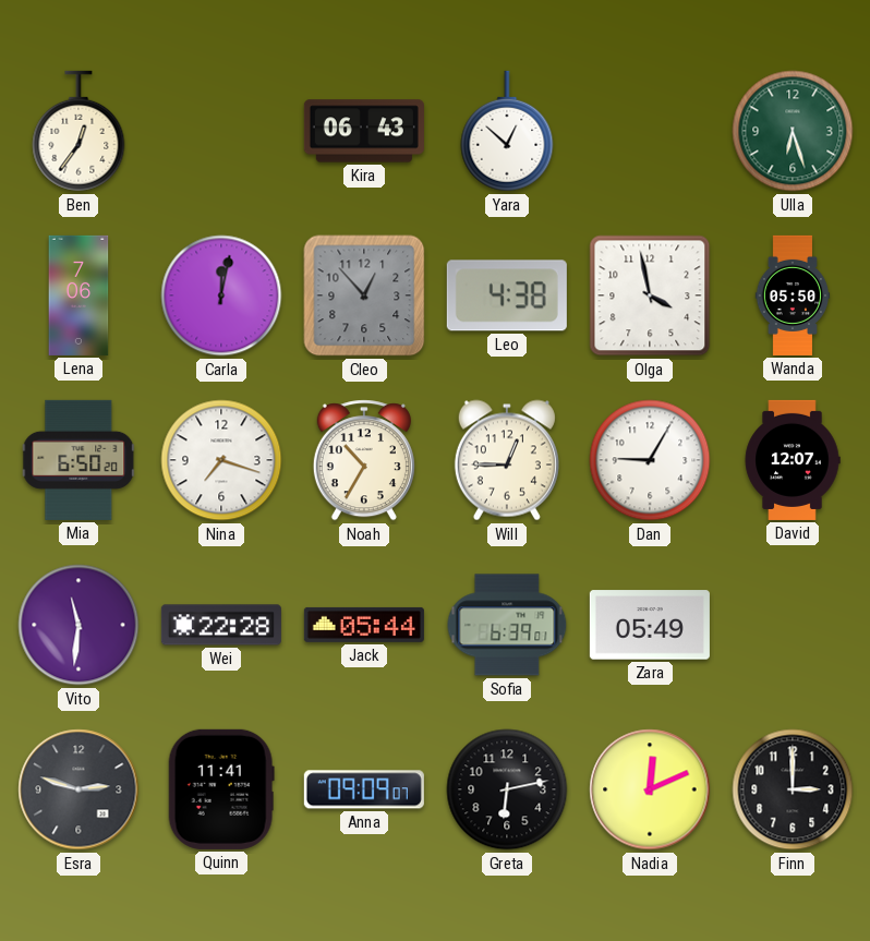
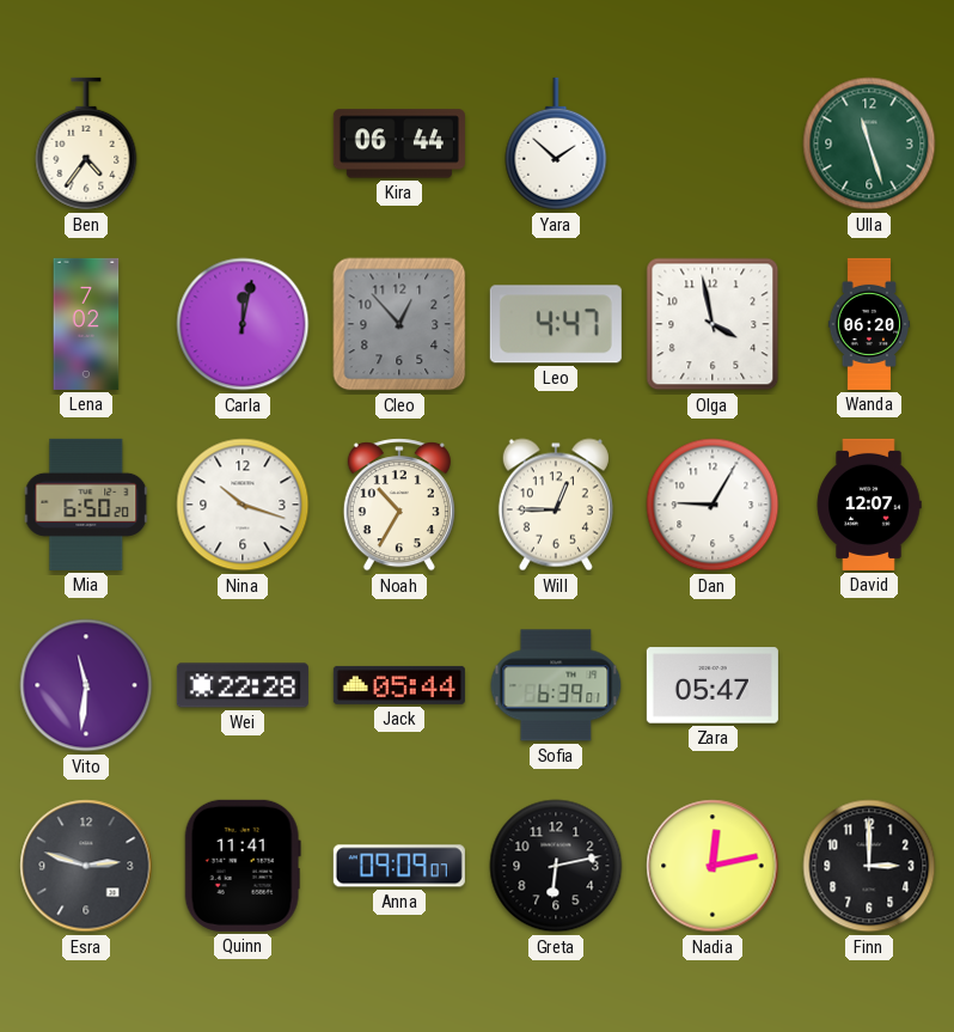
Ben: 12:36 -> 4:36
Kira: 06:43 -> 06:44
Yara: 12:52 -> 1:52
Ulla: 6:27 -> 11:27
Lena: 7:06 -> 7:02
Leo: 4:38 -> 4:47
Wanda: 05:50 -> 06:20
Nina: 7:18 -> 10:18
Zara: 05:49 -> 05:47
Nadia: 12:11 -> 12:13
